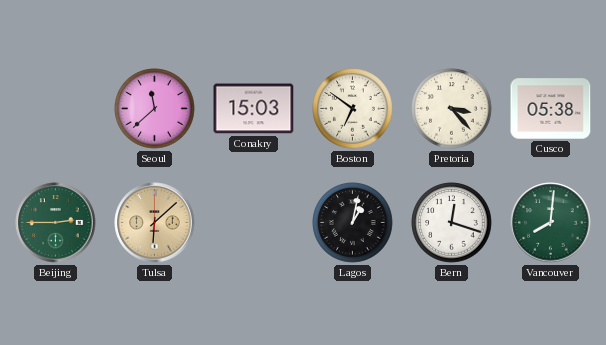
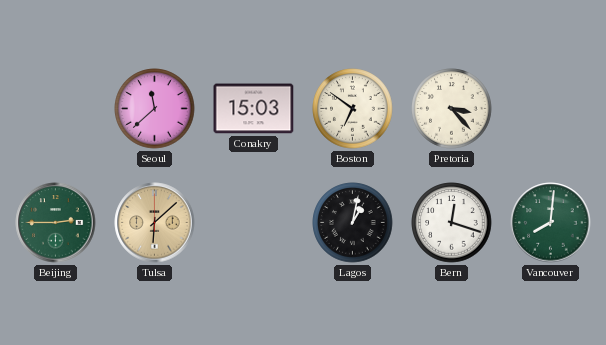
Cusco: 05:38 -> none
